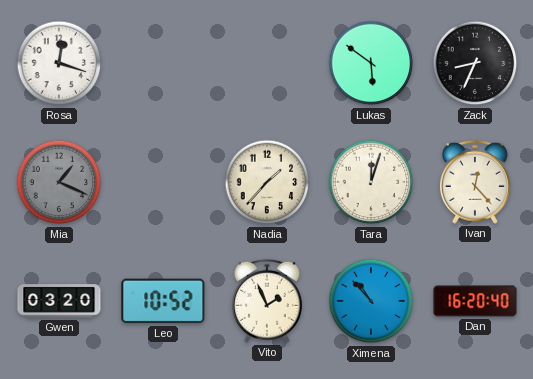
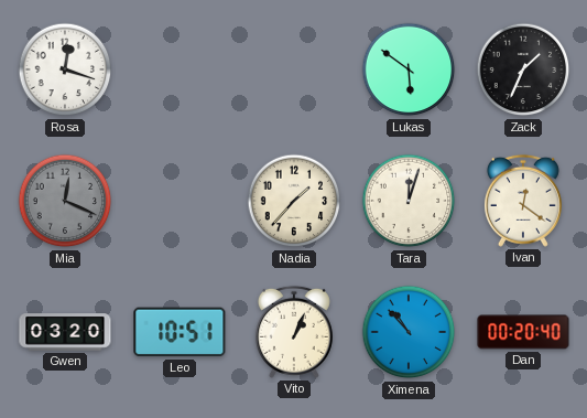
Zack: 8:34 -> 1:34
Mia: 1:19 -> 12:19
Ivan: 12:23 -> 12:21
Leo: 10:52 -> 10:51
Vito: 1:56 -> 1:04
Dan: 16:20 -> 00:20
